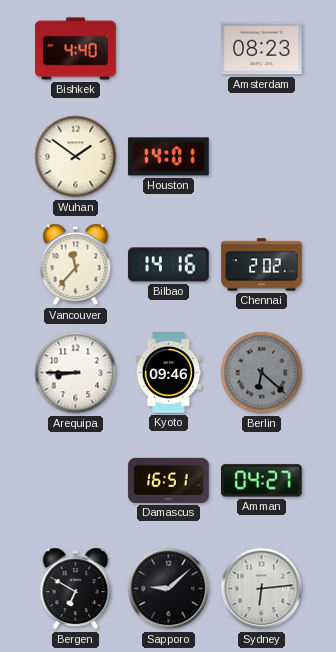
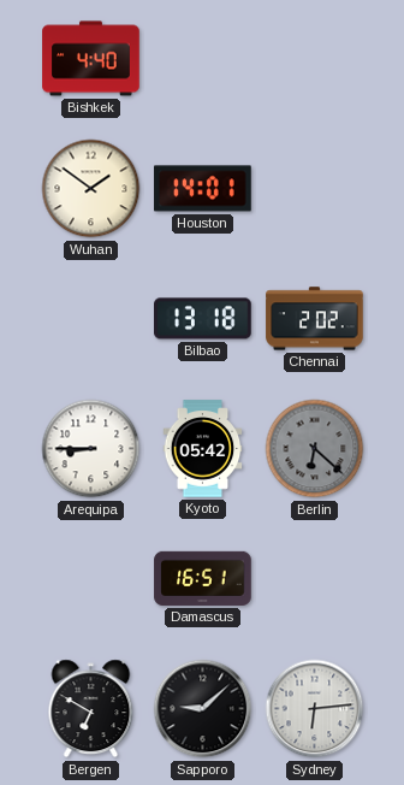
Amsterdam: 08:23 -> none
Vancouver: 11:37 -> none
Bilbao: 14:16 -> 13:18
Kyoto: 09:46 -> 05:42
Amman: 04:27 -> none
